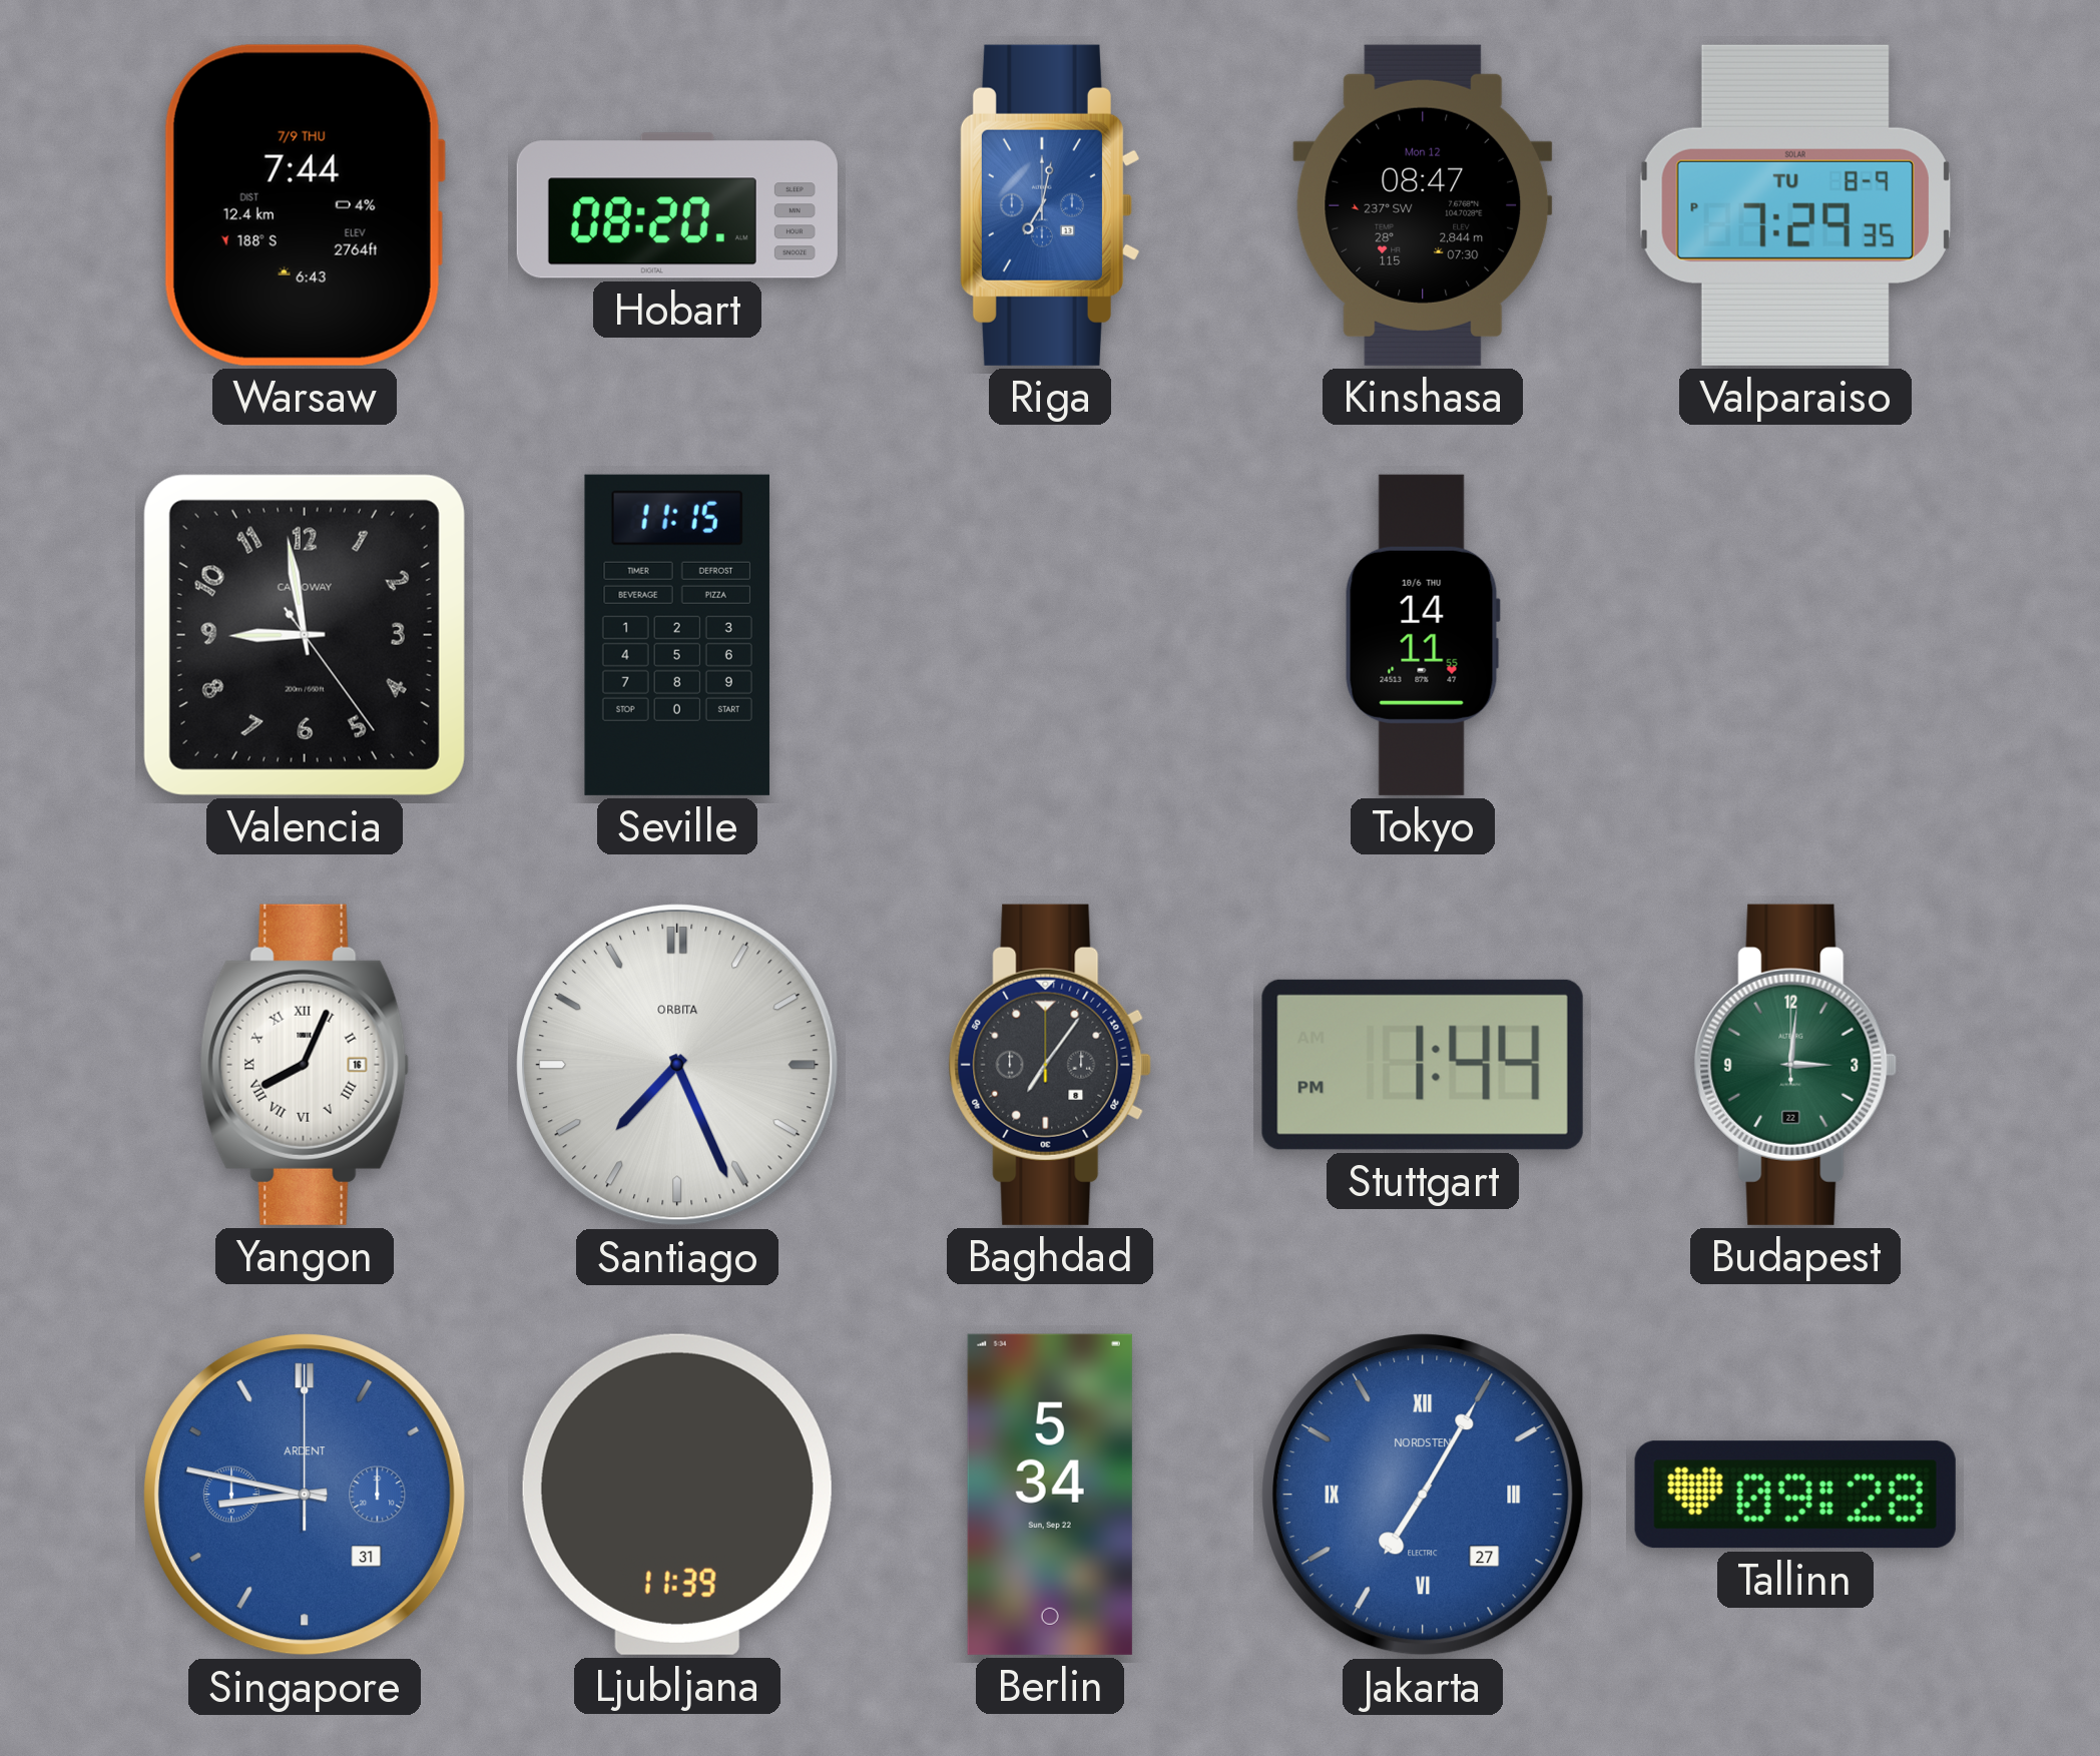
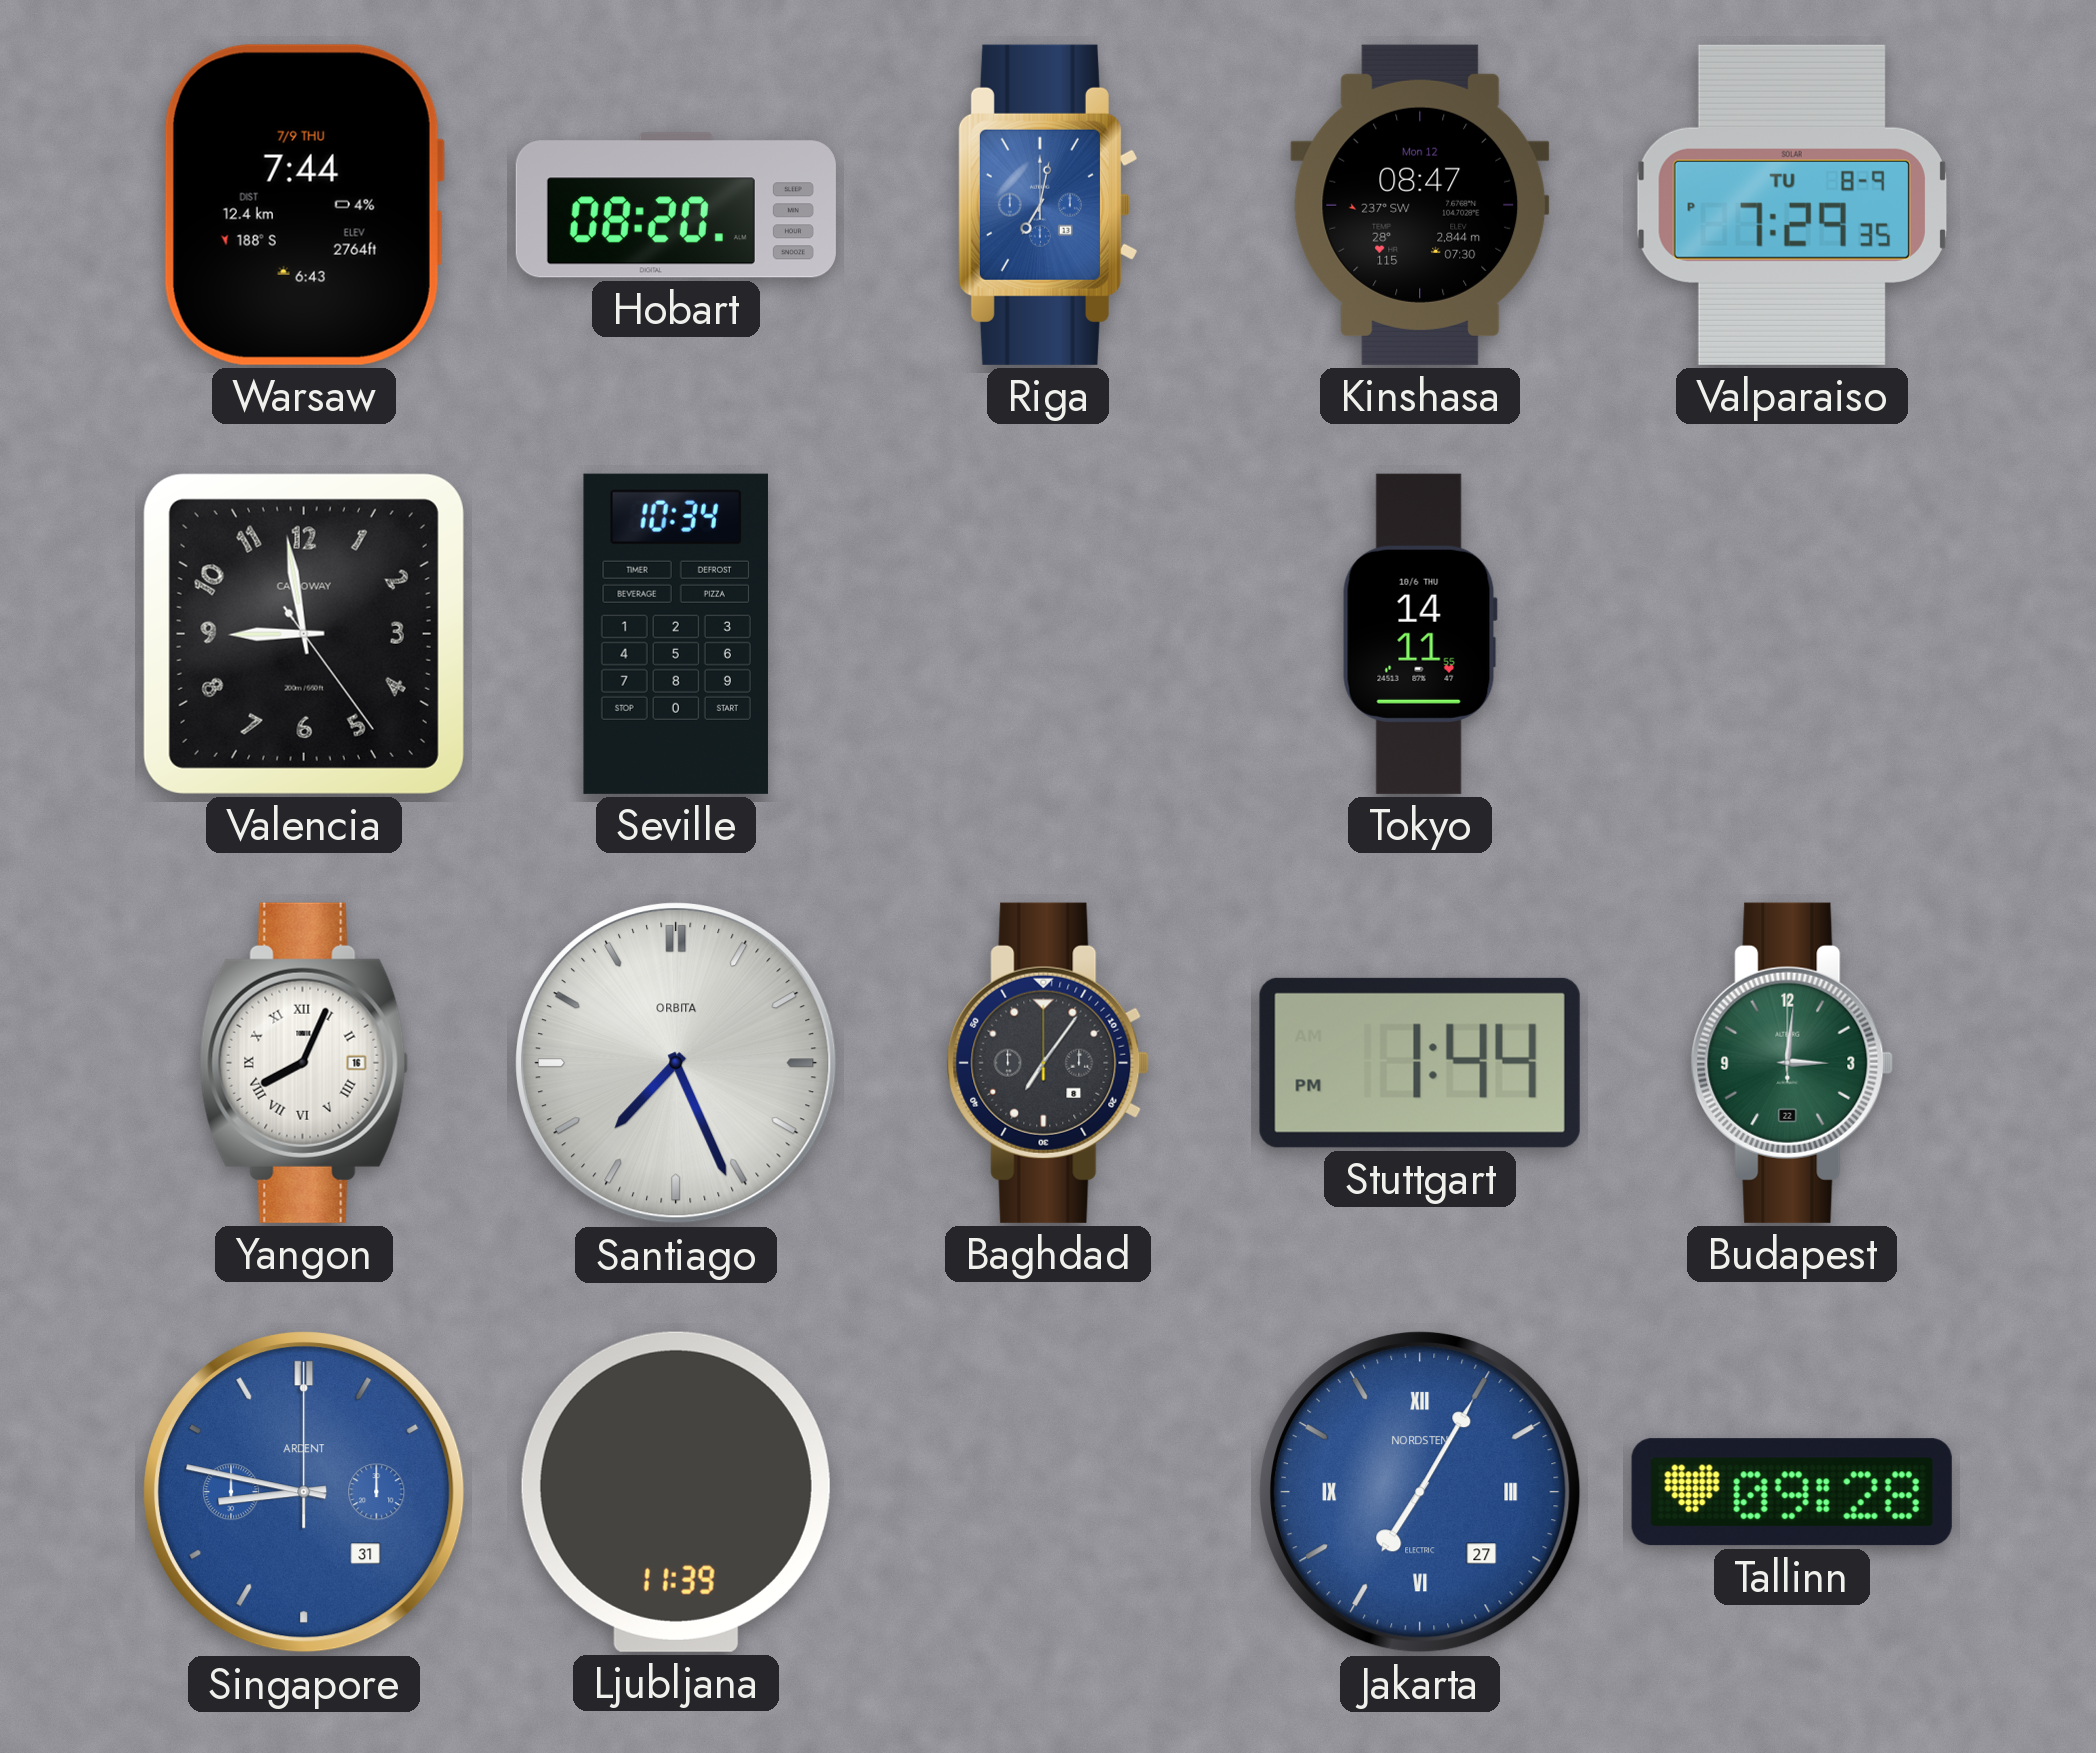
Seville: 11:15 -> 10:34
Berlin: 5:34 -> none
